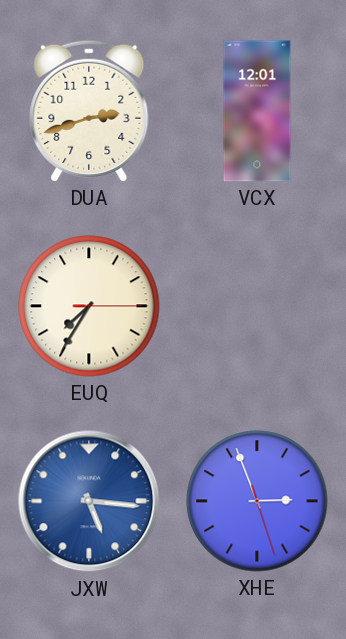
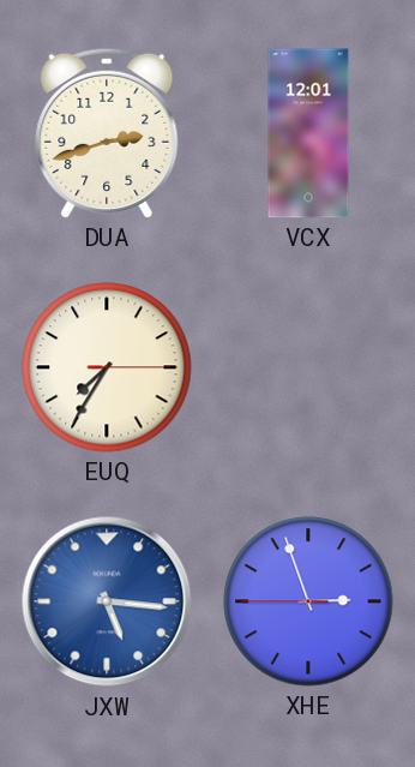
XHE: 2:56:27 -> 2:56:45
